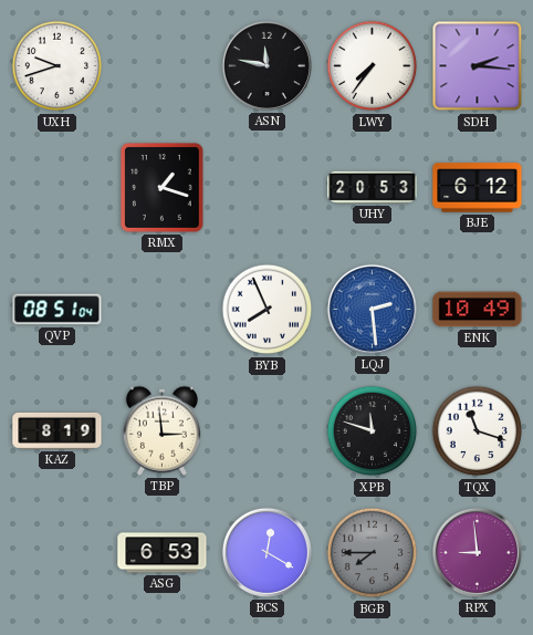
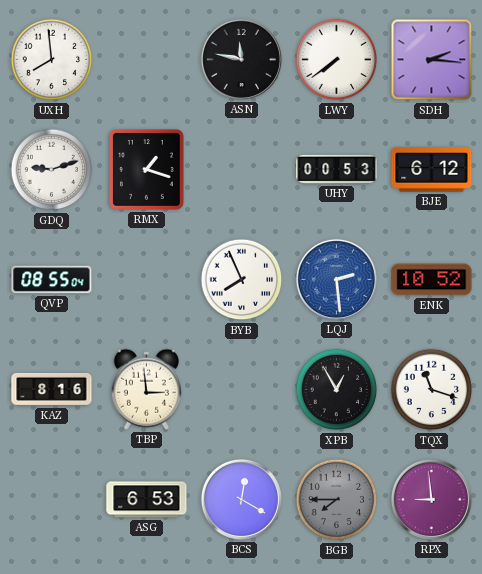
UXH: 9:42 -> 7:59
LWY: 7:36 -> 7:39
GDQ: none -> 9:12
UHY: 20:53 -> 00:53
QVP: 08:51 -> 08:55
ENK: 10:49 -> 10:52
KAZ: 8:19 -> 8:16
XPB: 11:48 -> 12:55
